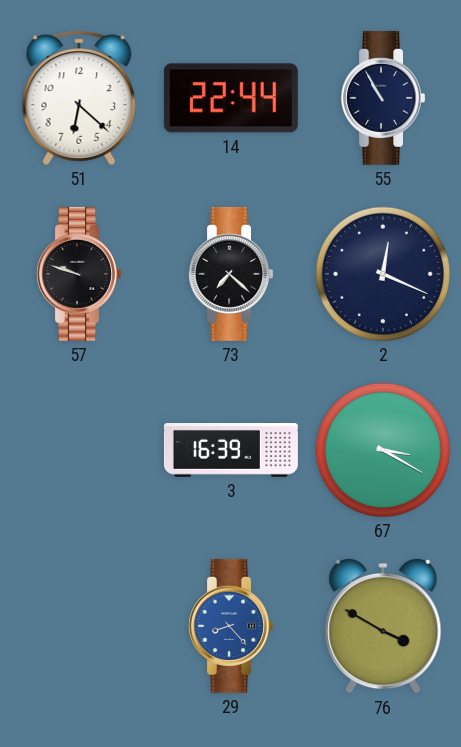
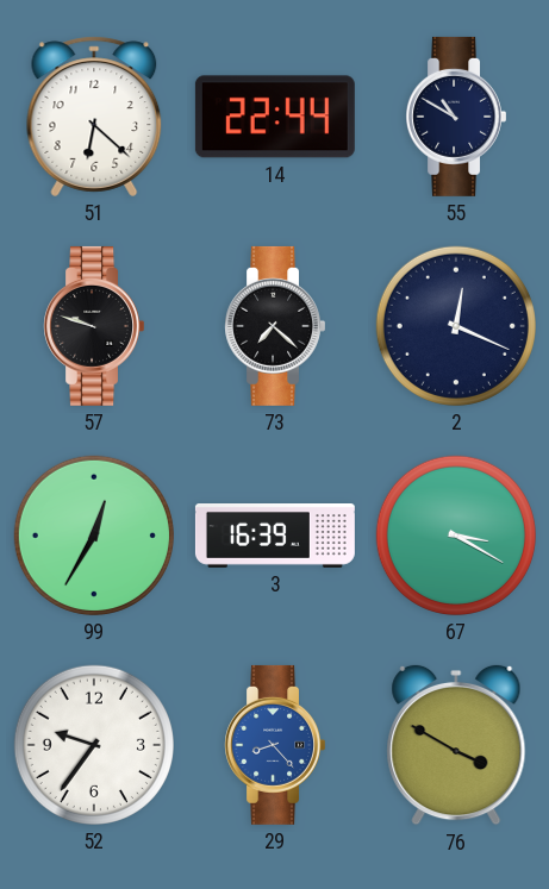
55: 10:55 -> 10:50
99: none -> 12:35
52: none -> 9:36
